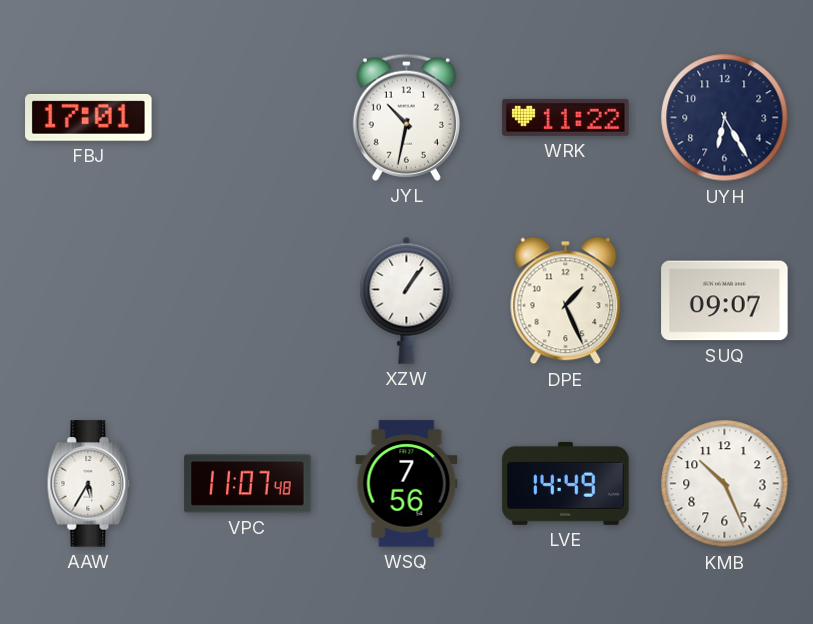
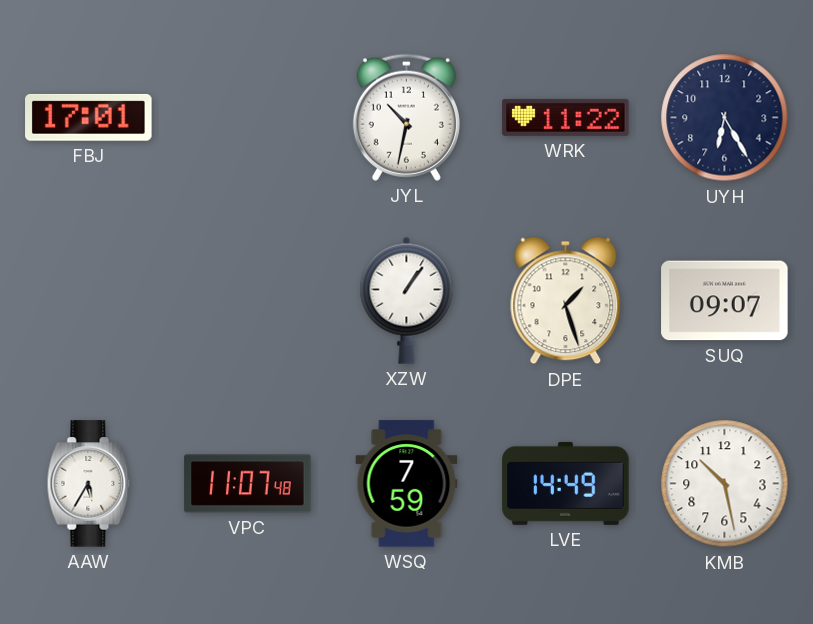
DPE: 1:26 -> 1:27
WSQ: 7:56 -> 7:59
KMB: 10:26 -> 10:28
